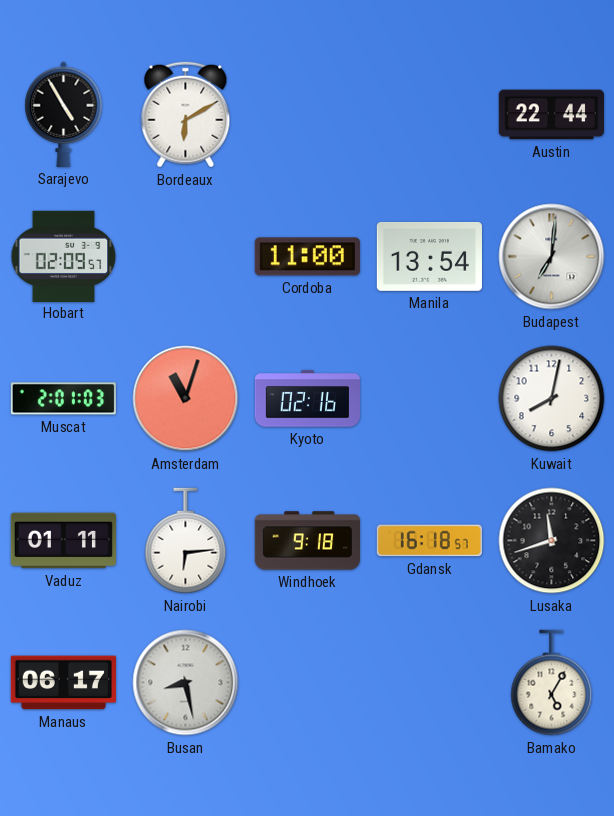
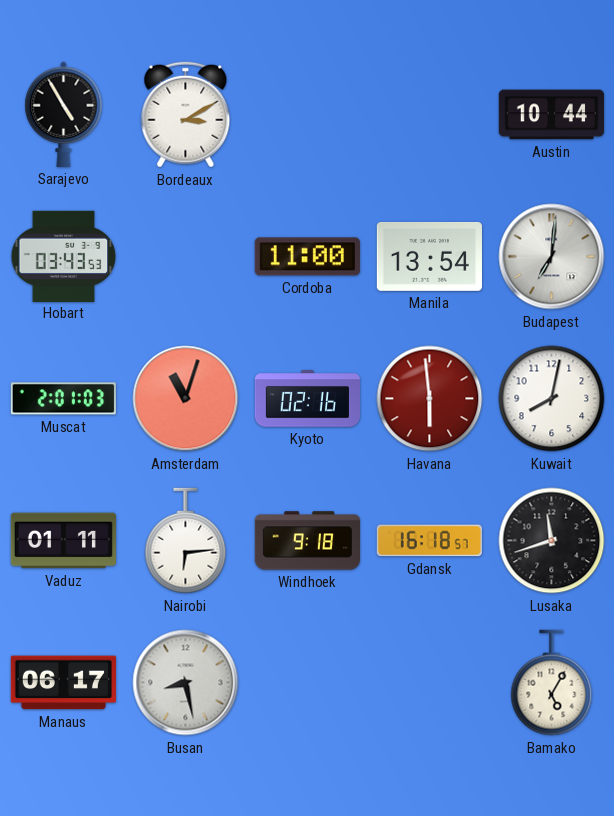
Bordeaux: 6:10 -> 3:10
Austin: 22:44 -> 10:44
Hobart: 02:09 -> 03:43
Havana: none -> 5:59
